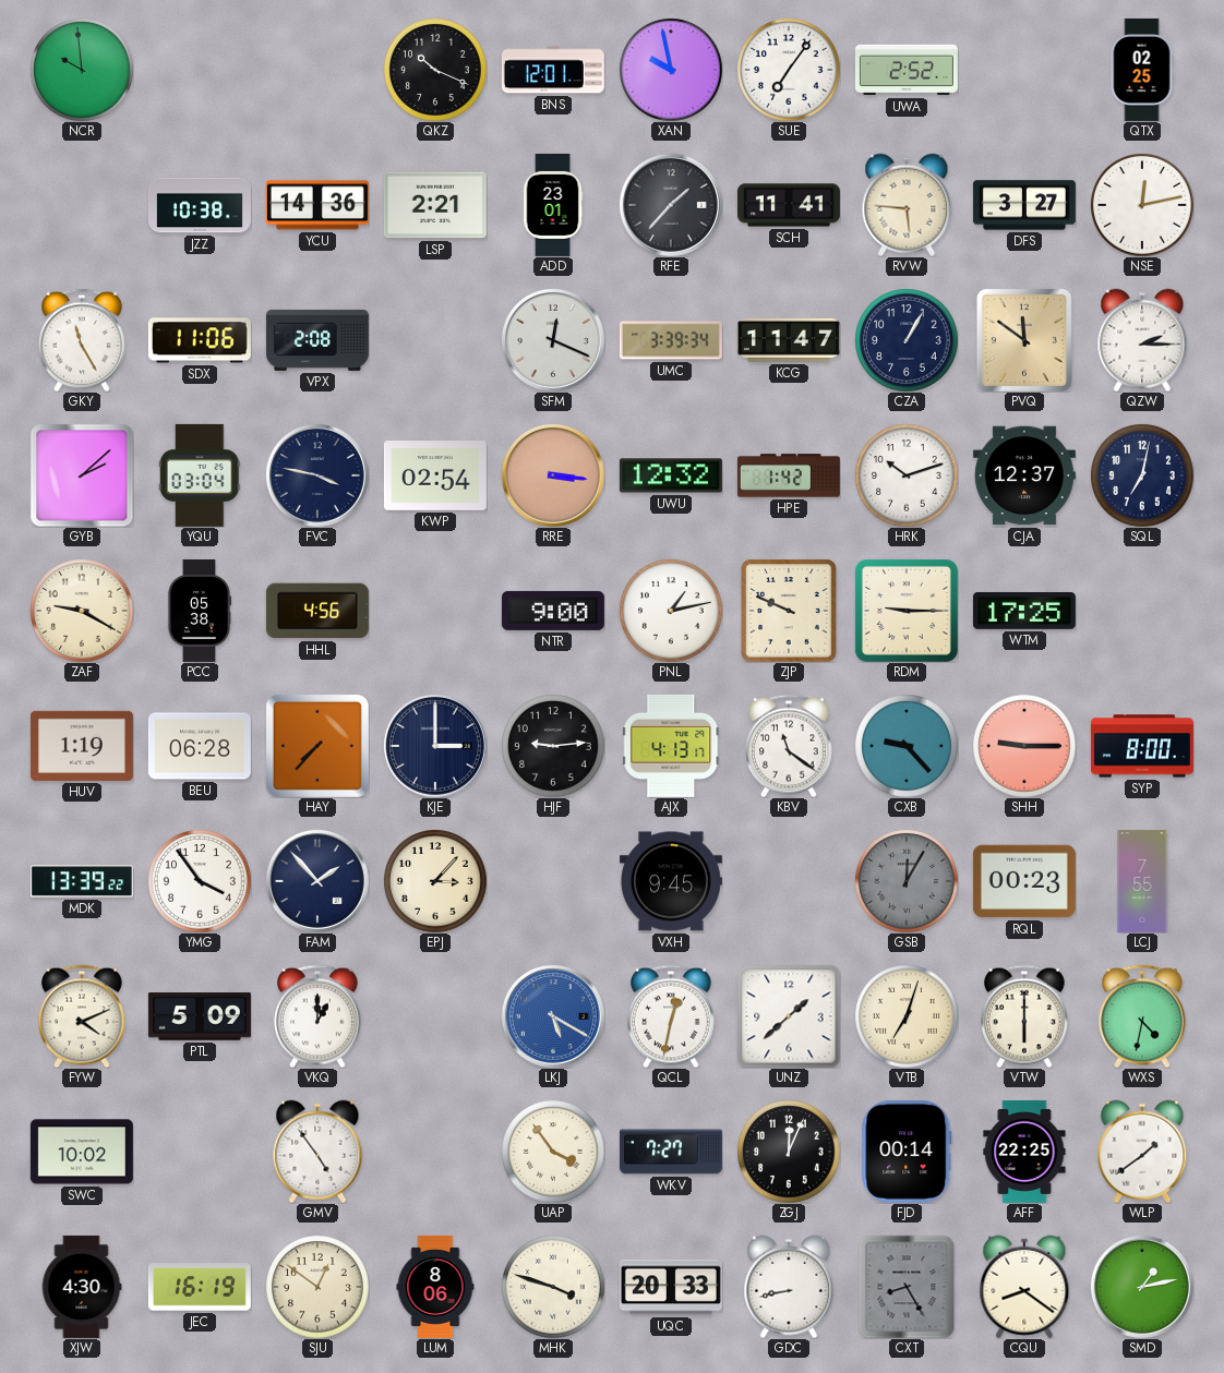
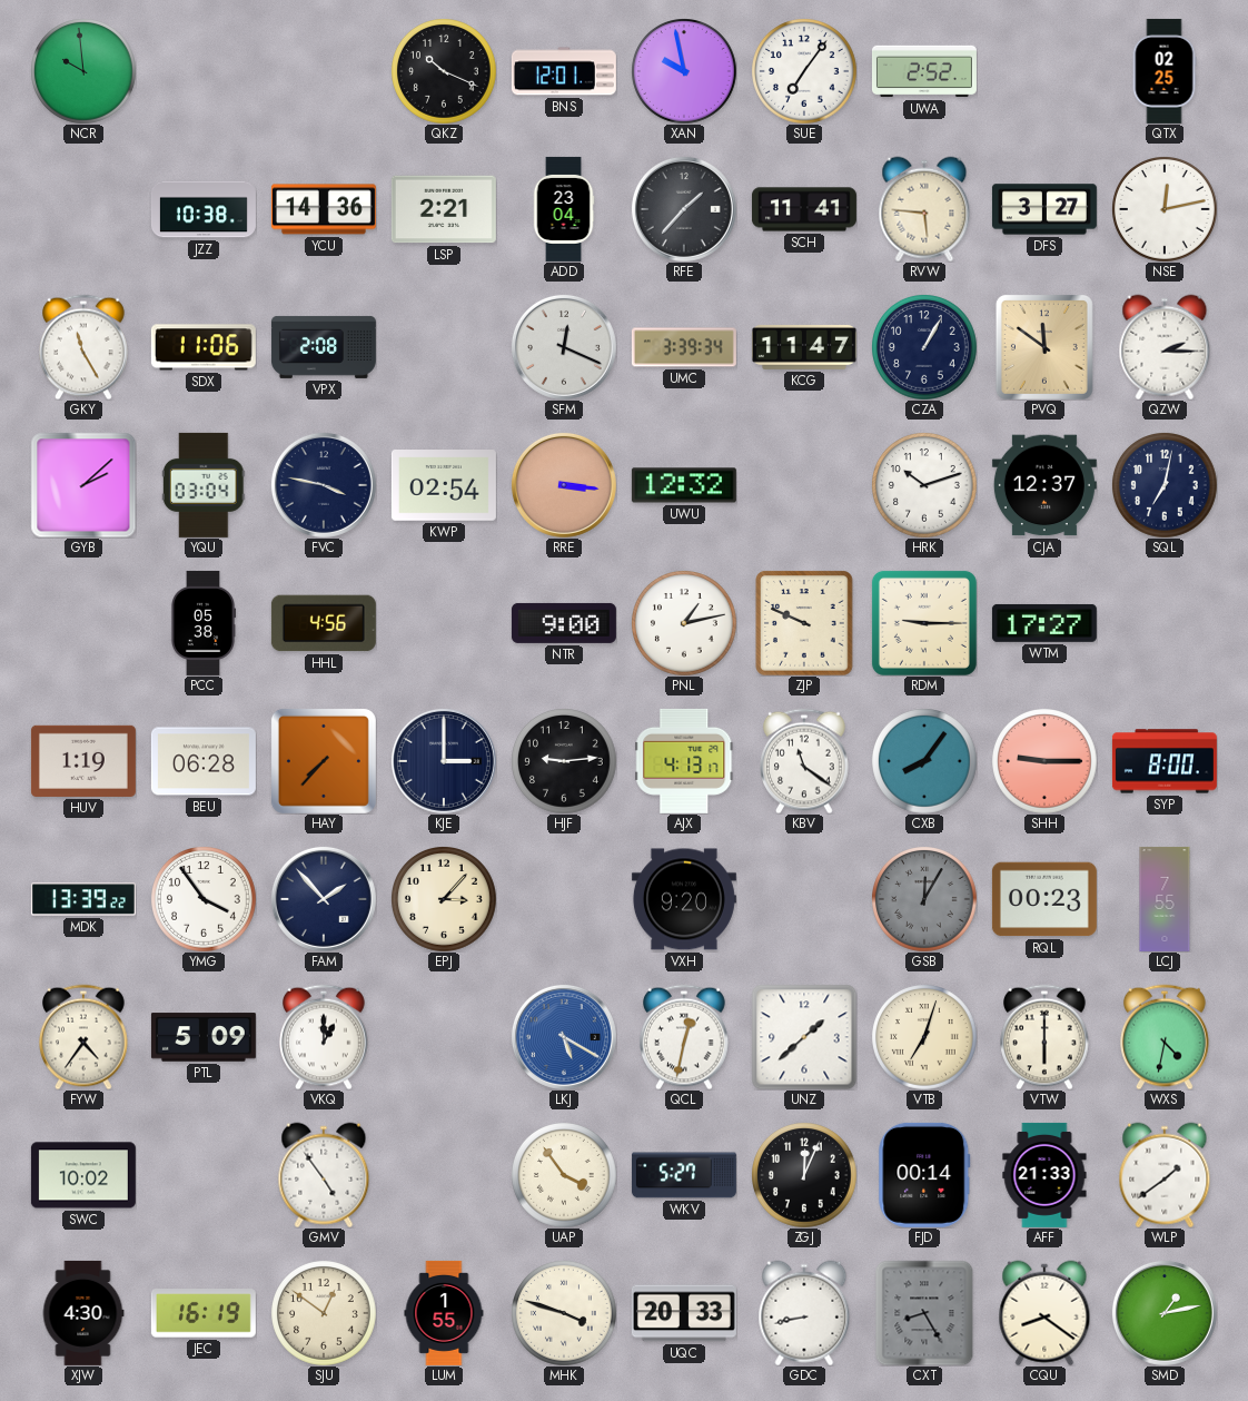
ADD: 23:01 -> 23:04
HPE: 1:42 -> none
ZAF: 9:20 -> none
WTM: 17:25 -> 17:27
CXB: 9:23 -> 8:06
VXH: 9:45 -> 9:20
FYW: 4:11 -> 4:36
WKV: 7:27 -> 5:27
AFF: 22:25 -> 21:33
LUM: 8:06 -> 1:55
